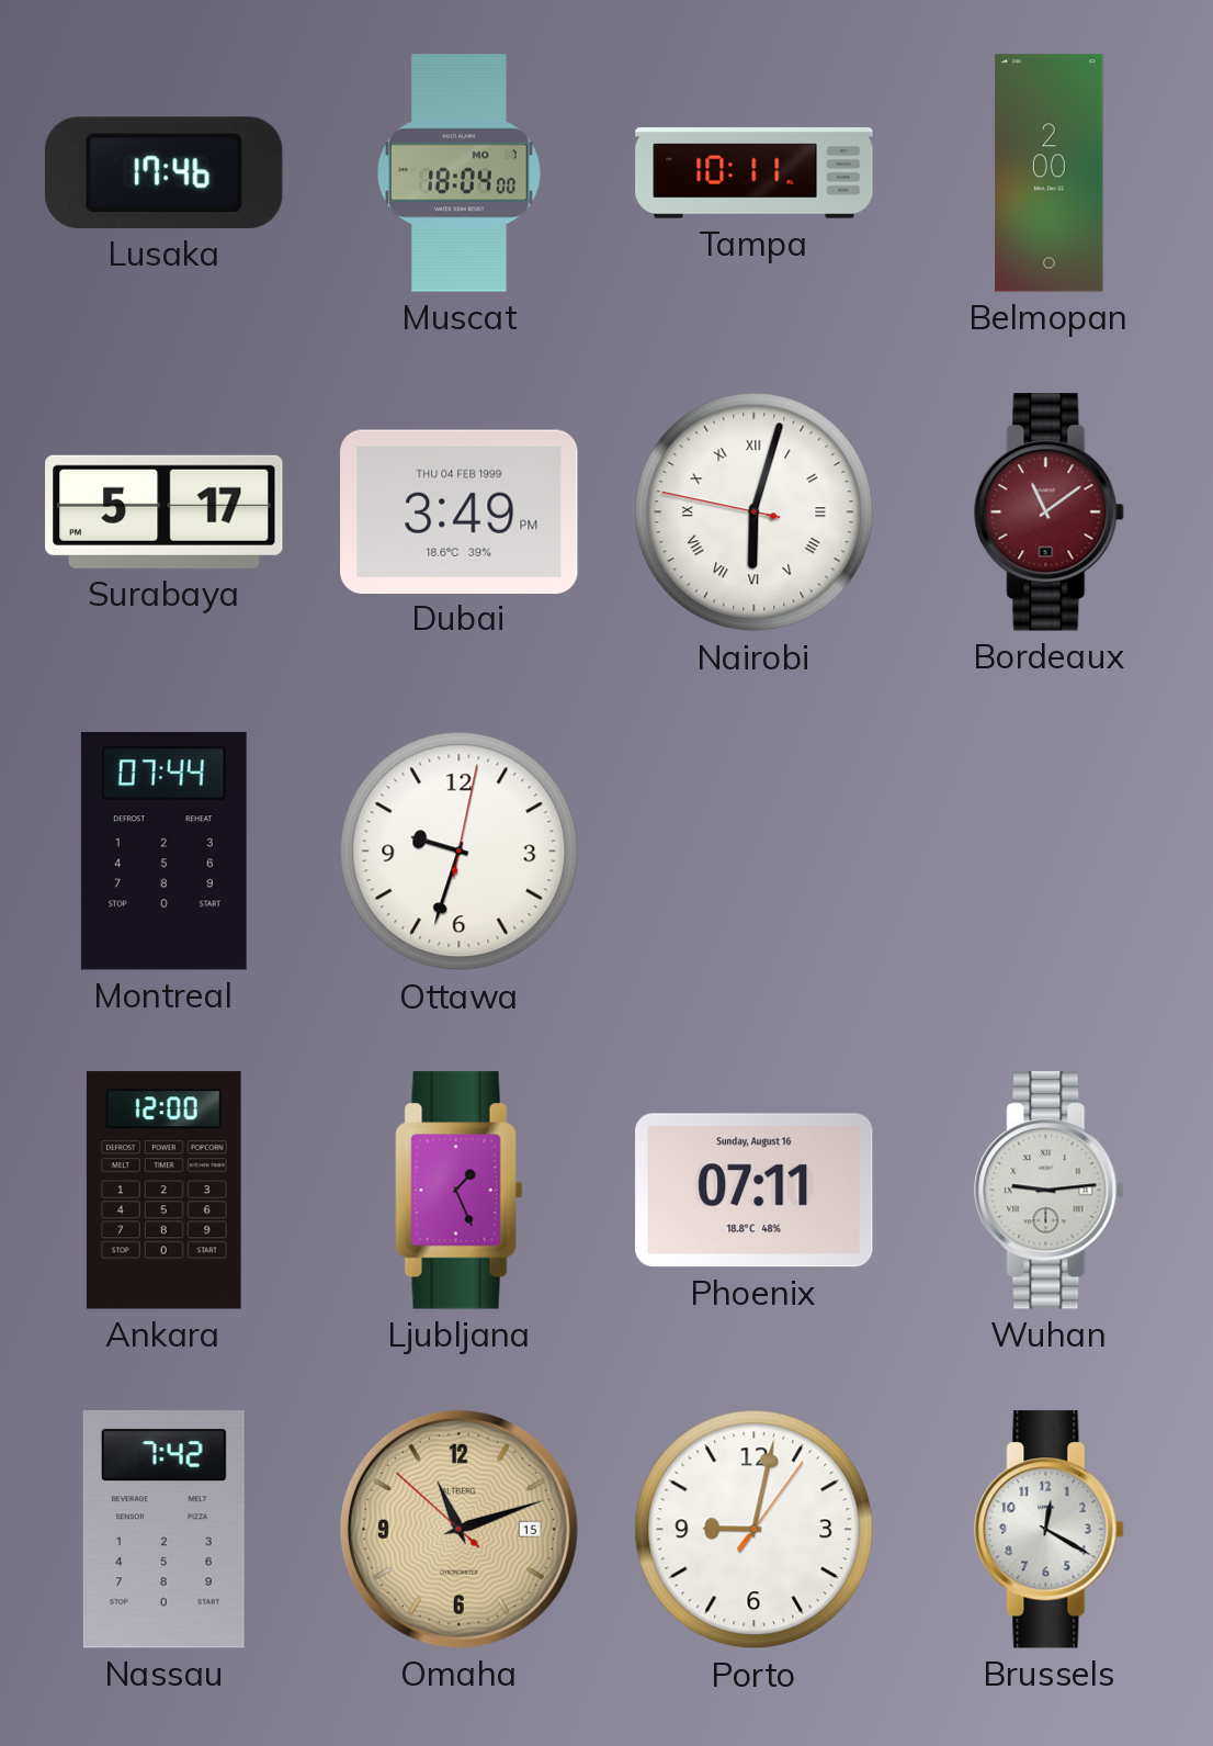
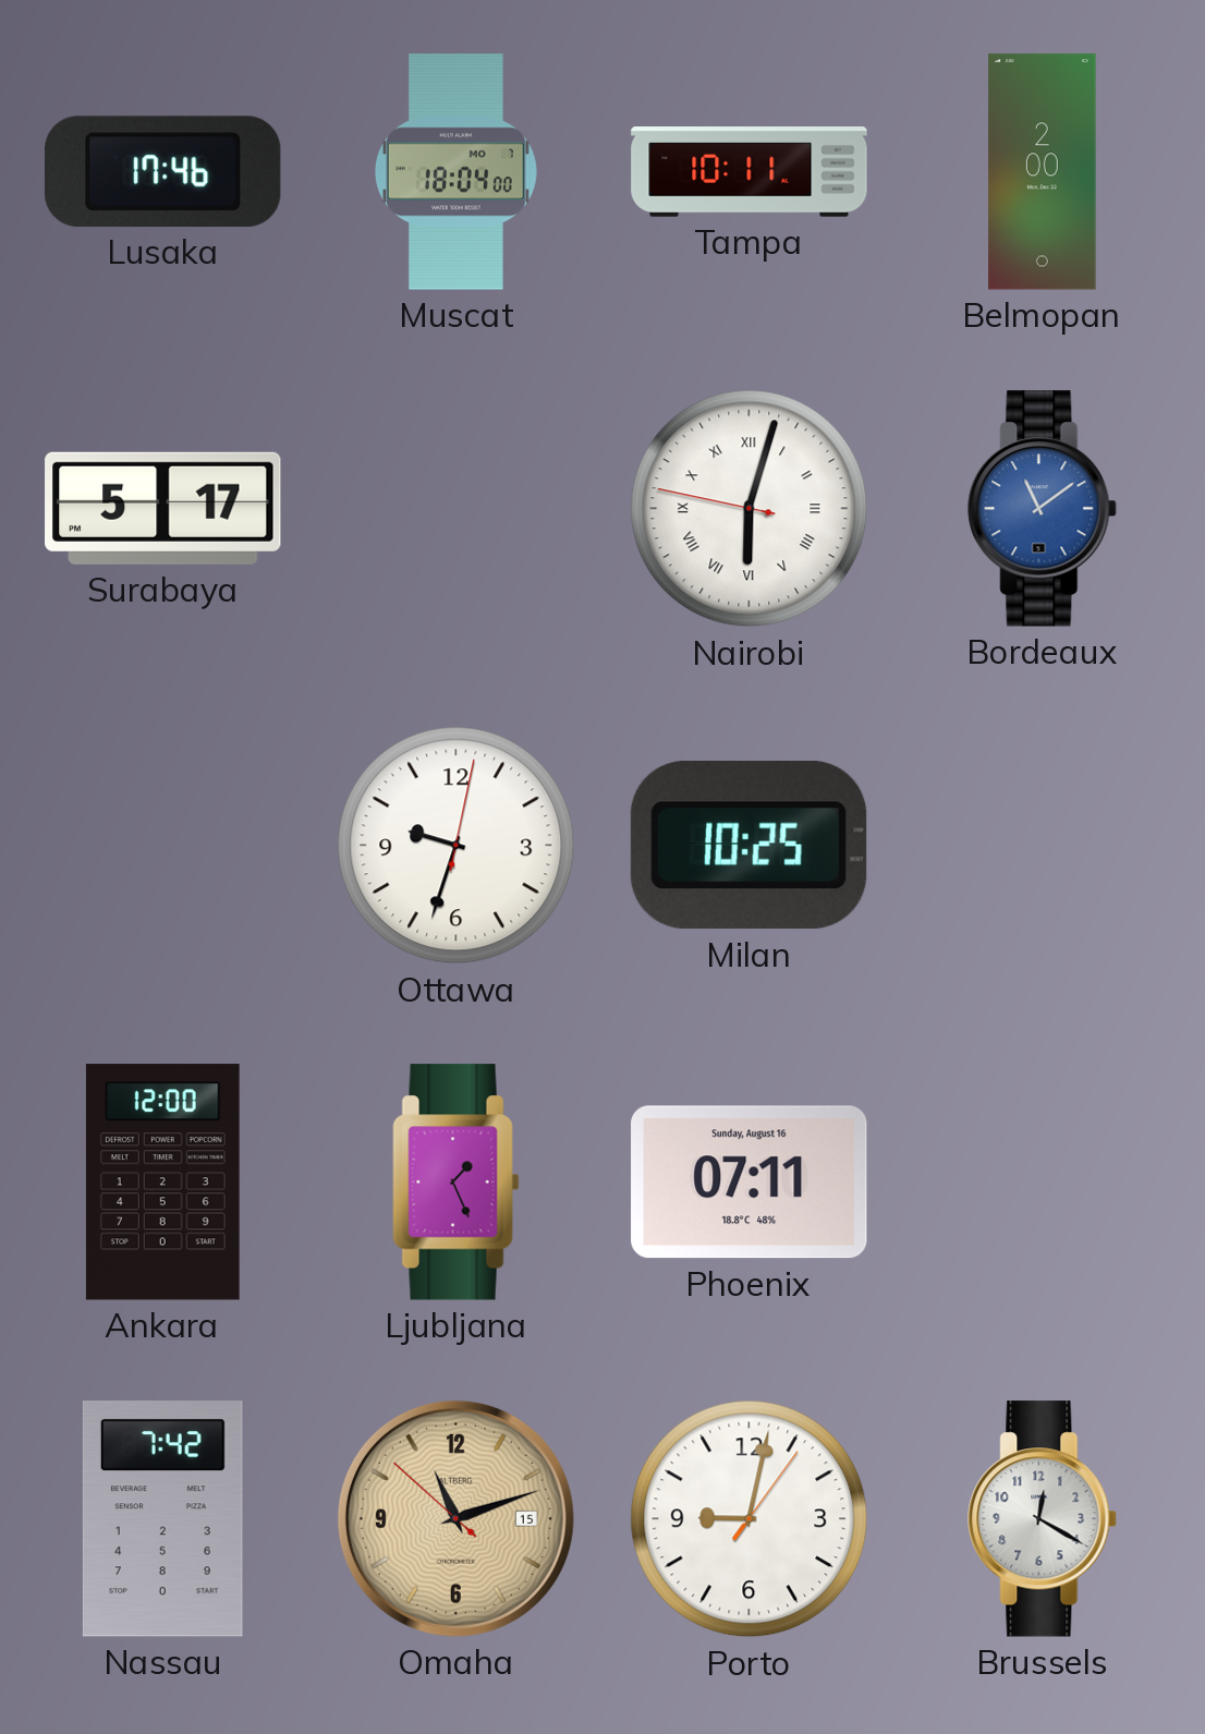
Dubai: 3:49 -> none
Bordeaux dial: burgundy -> blue
Montreal: 07:44 -> none
Milan: none -> 10:25
Wuhan: 9:14 -> none
